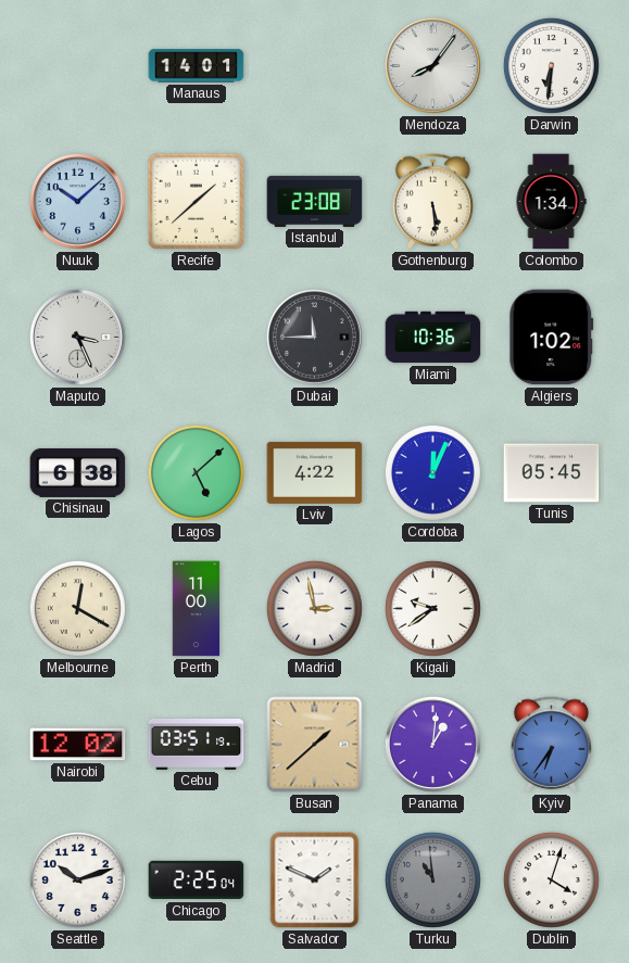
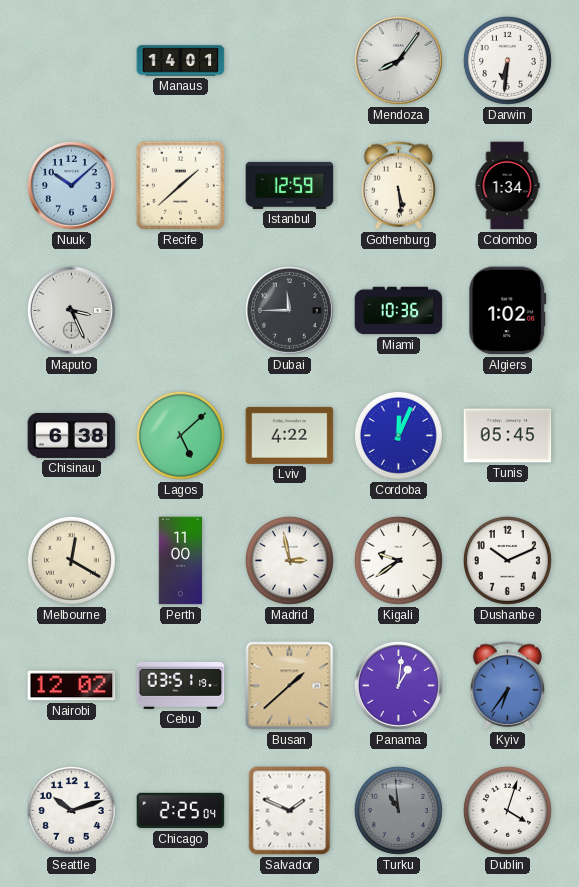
Istanbul: 23:08 -> 12:59
Dushanbe: none -> 10:11
